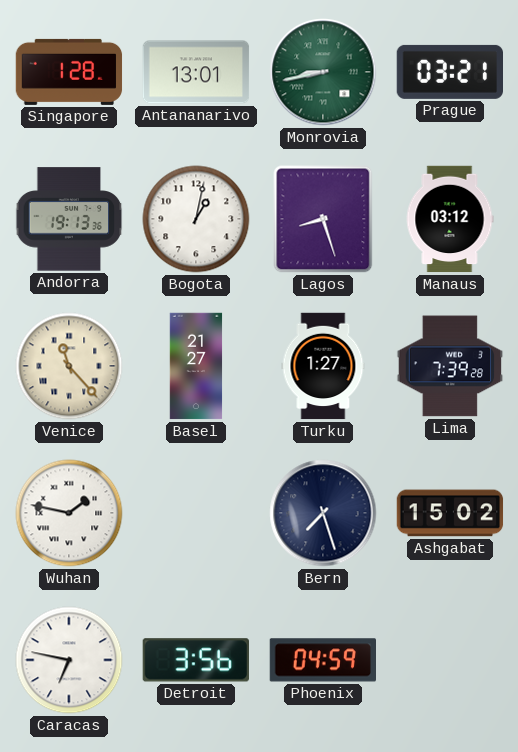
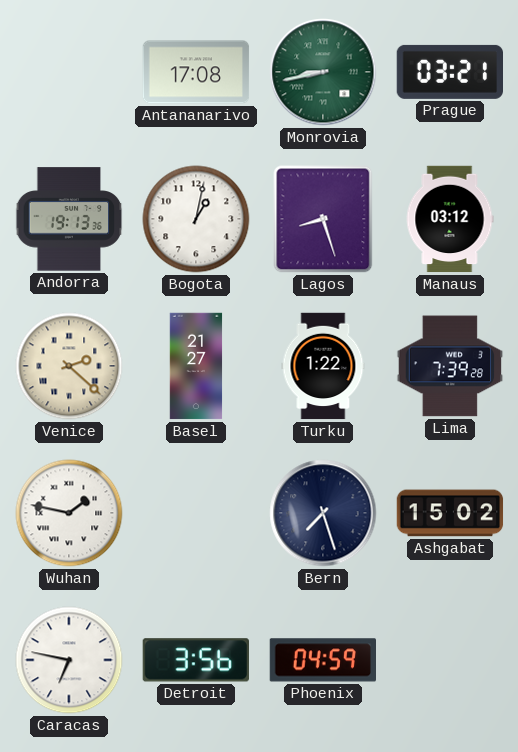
Singapore: 1:28 -> none
Antananarivo: 13:01 -> 17:08
Venice: 11:23 -> 2:22
Turku: 1:27 -> 1:22
